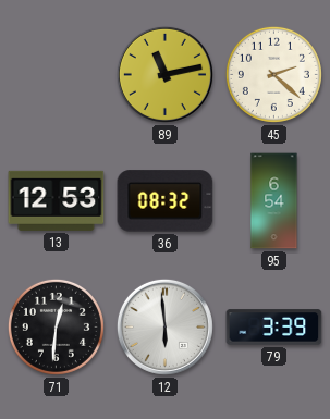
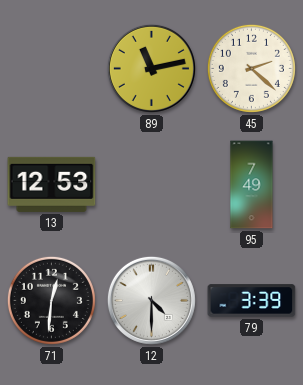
36: 08:32 -> none
95: 6:54 -> 7:49
12: 5:59 -> 4:30
